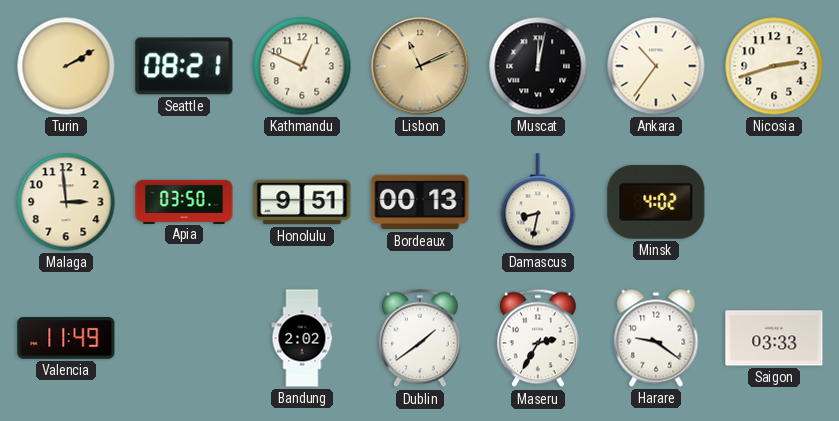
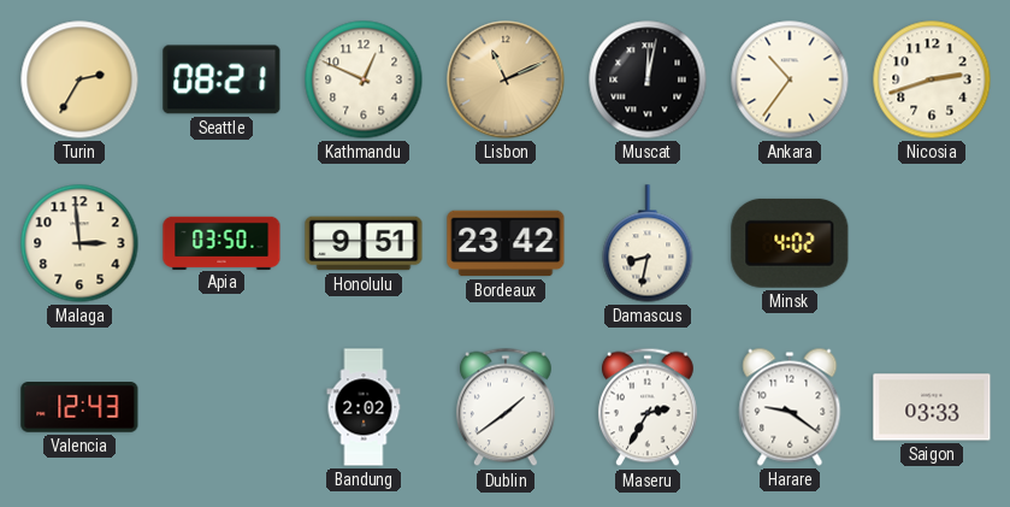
Turin: 2:10 -> 2:35
Bordeaux: 00:13 -> 23:42
Valencia: 11:49 -> 12:43
